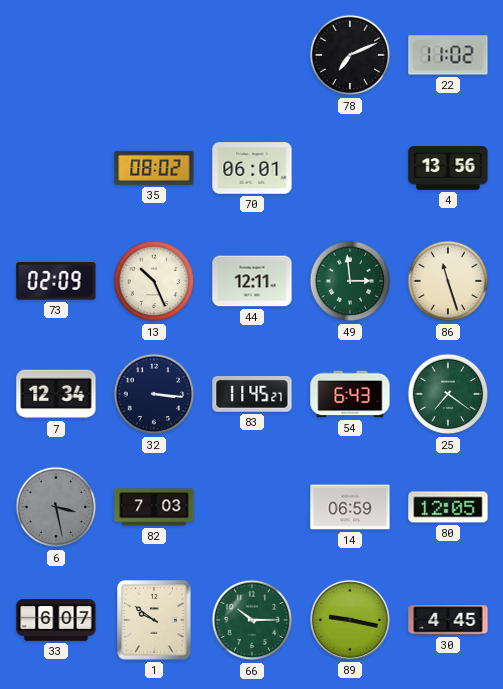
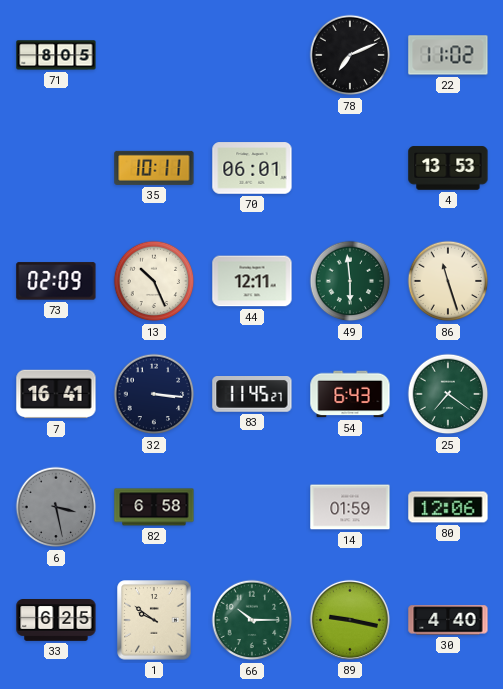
71: none -> 8:05
35: 08:02 -> 10:11
4: 13:56 -> 13:53
49: 2:59 -> 5:59
7: 12:34 -> 16:41
82: 7:03 -> 6:58
14: 06:59 -> 01:59
80: 12:05 -> 12:06
33: 6:07 -> 6:25
30: 4:45 -> 4:40
